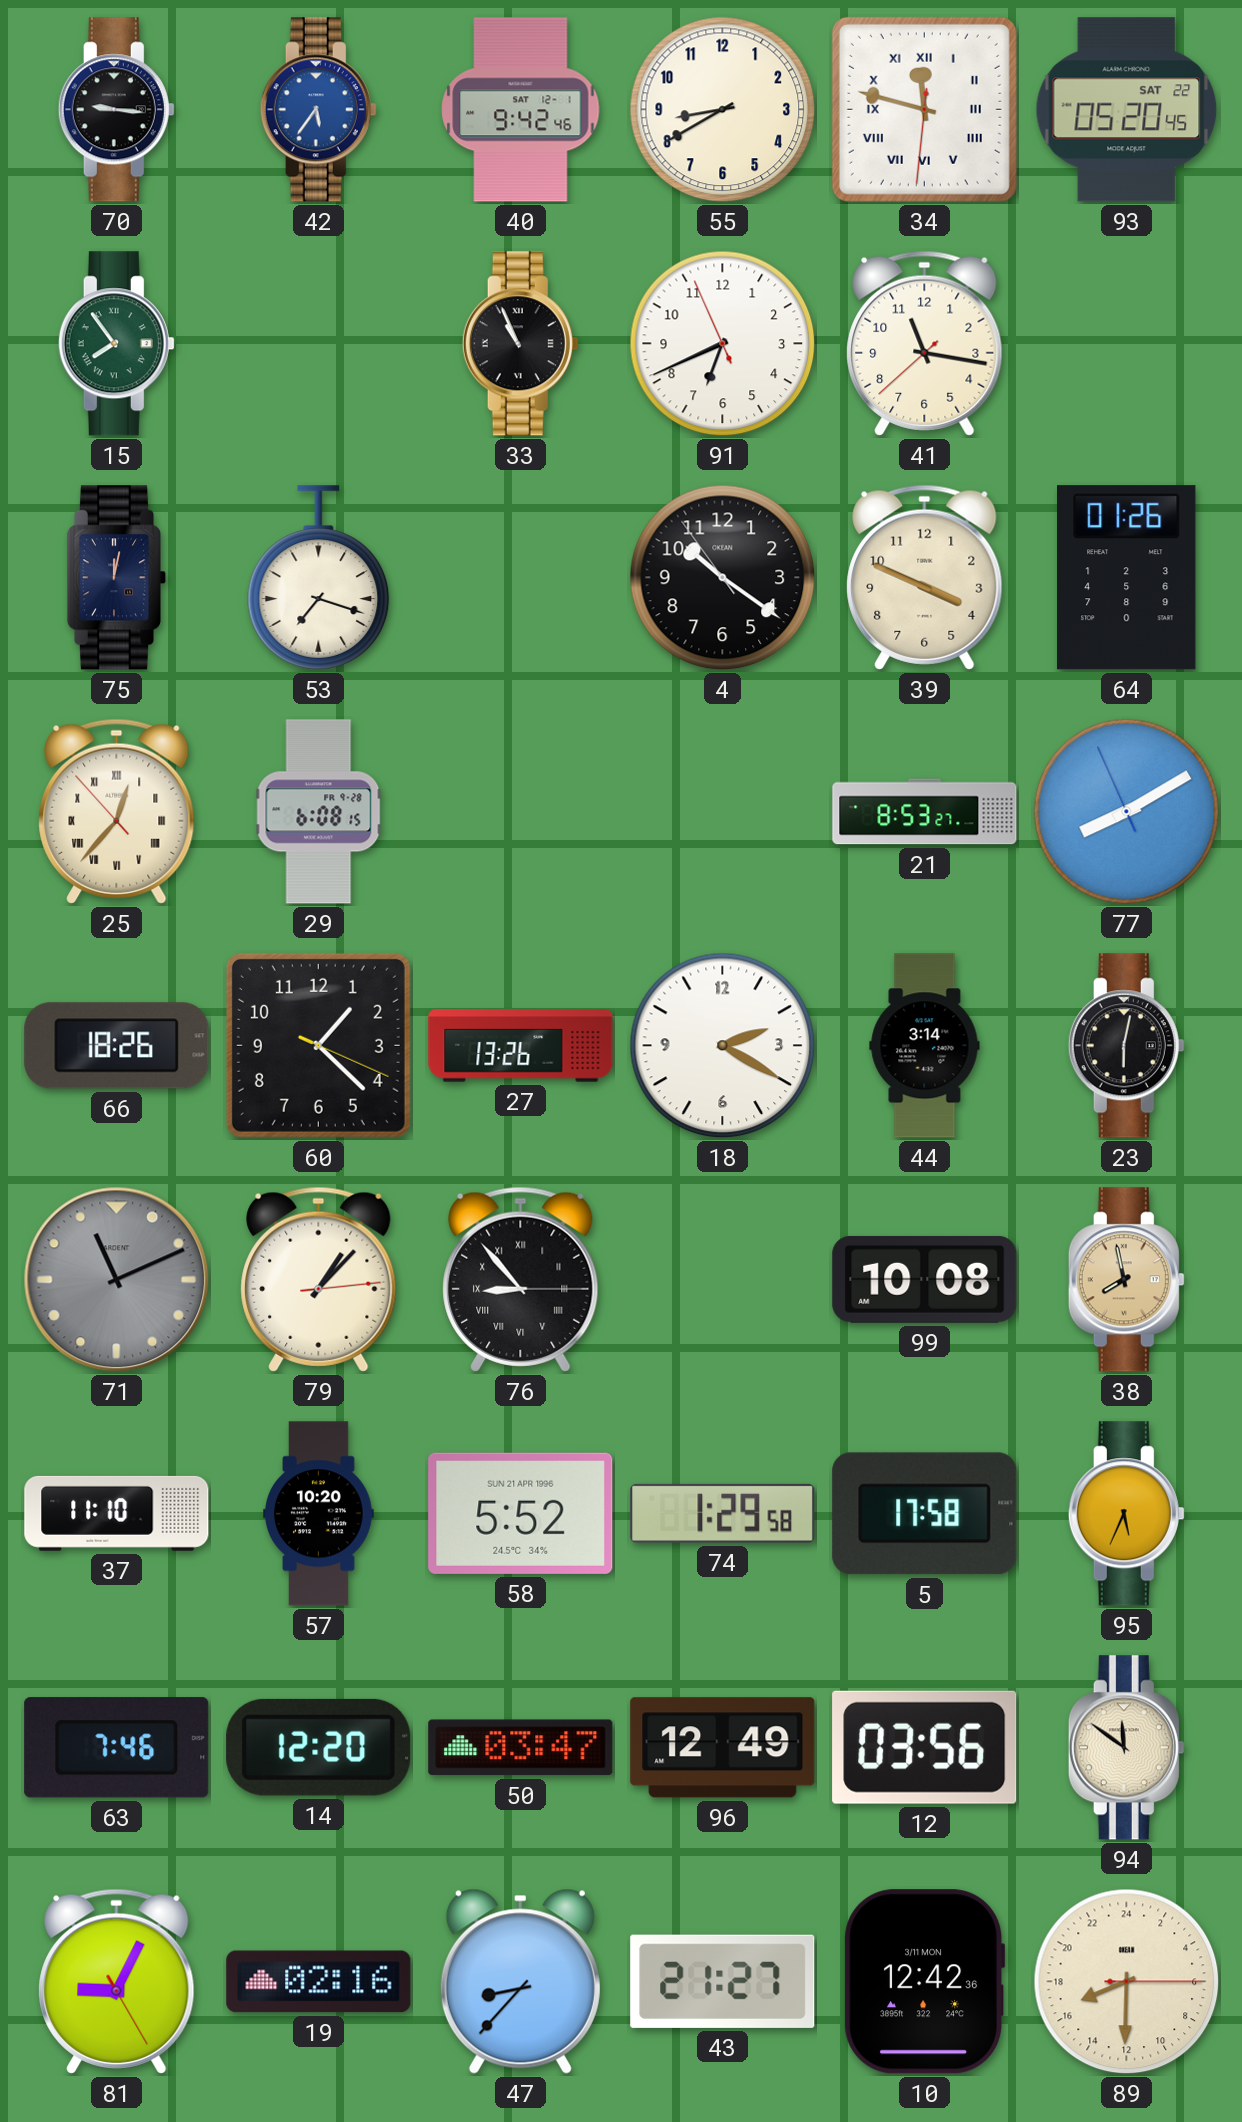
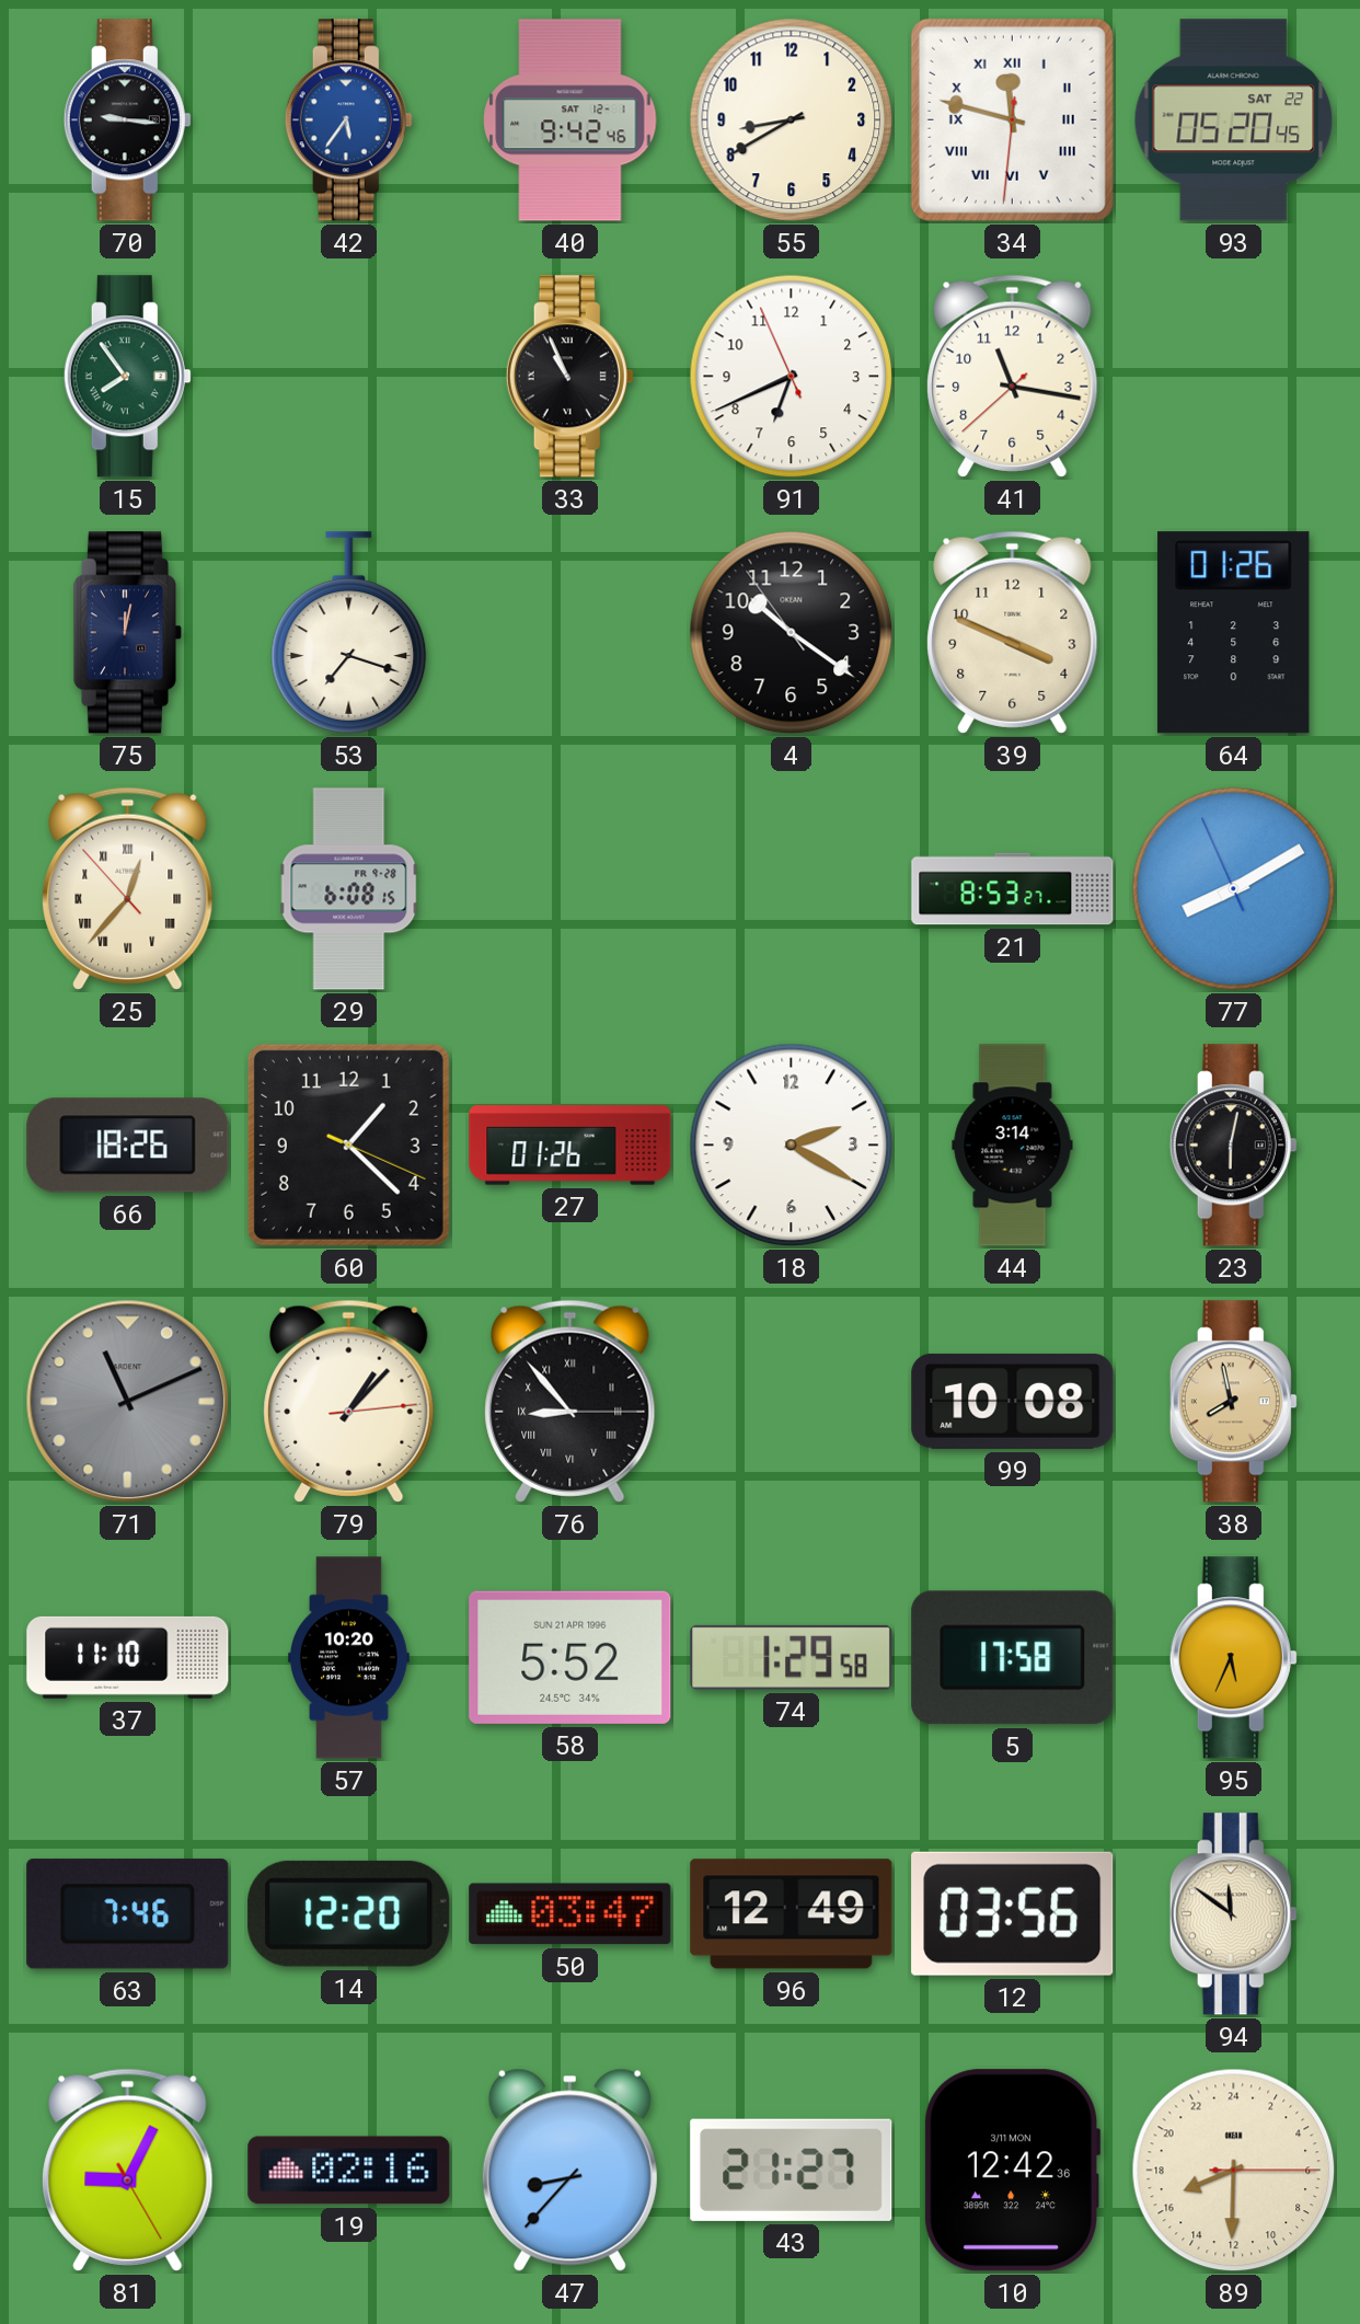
27: 13:26 -> 01:26
